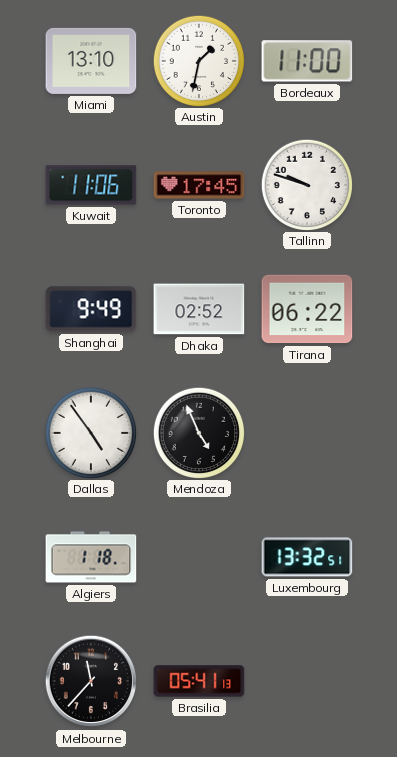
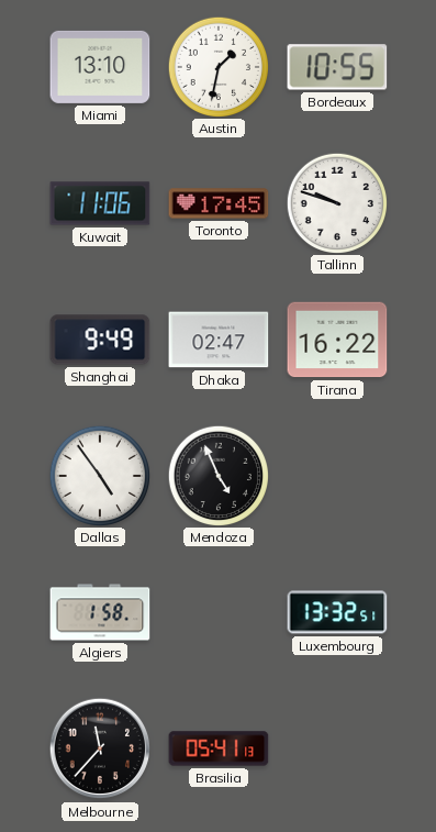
Bordeaux: 11:00 -> 10:55
Dhaka: 02:52 -> 02:47
Tirana: 06:22 -> 16:22
Algiers: 1:18 -> 1:58
